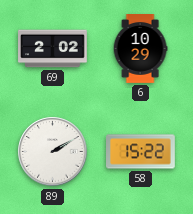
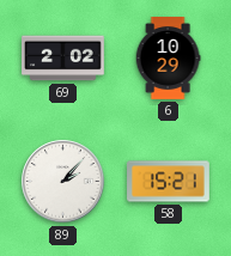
89: 2:10 -> 2:07
58: 15:22 -> 15:21
